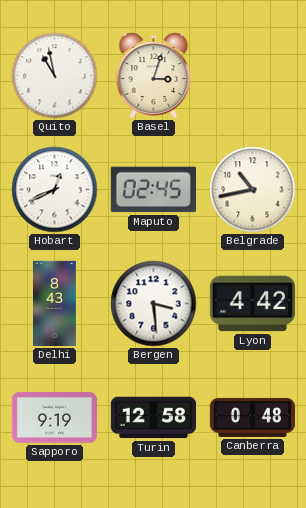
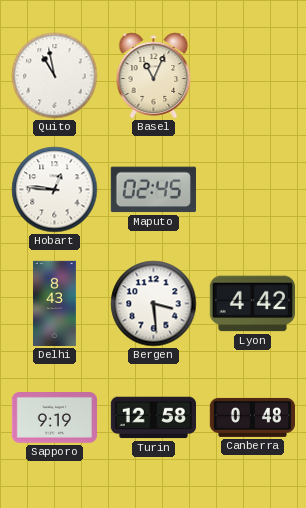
Basel: 3:03 -> 11:04
Hobart: 12:41 -> 12:46
Belgrade: 10:43 -> none
